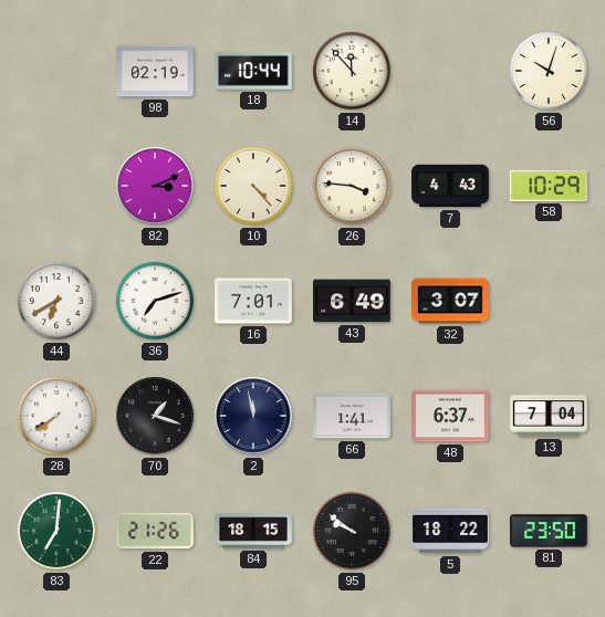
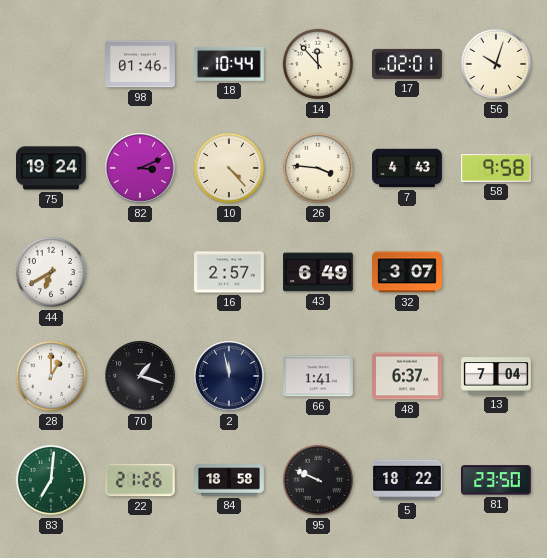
98: 02:19 -> 01:46
17: none -> 02:01
75: none -> 19:24
58: 10:29 -> 9:58
36: 7:12 -> none
16: 7:01 -> 2:57
28: 7:39 -> 1:00
84: 18:15 -> 18:58
95: 9:51 -> 9:49
